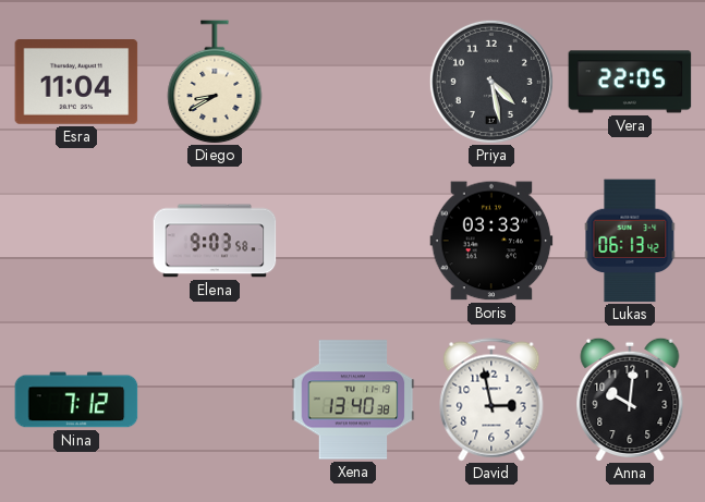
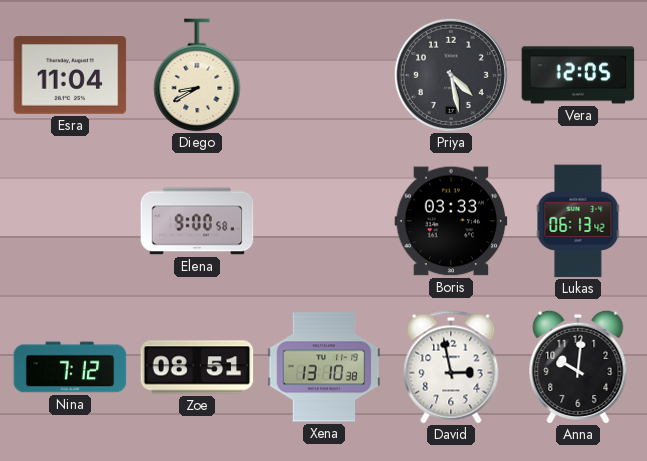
Vera: 22:05 -> 12:05
Elena: 9:03 -> 9:00
Zoe: none -> 08:51
Xena: 13:40 -> 13:10
